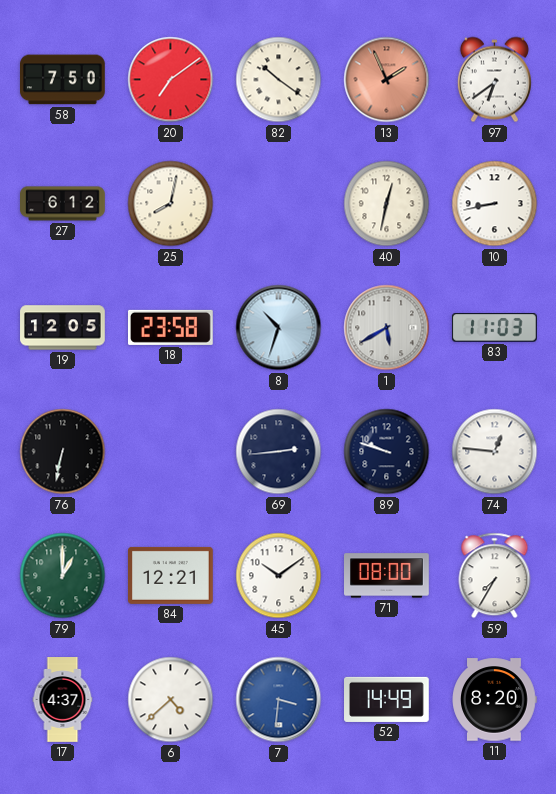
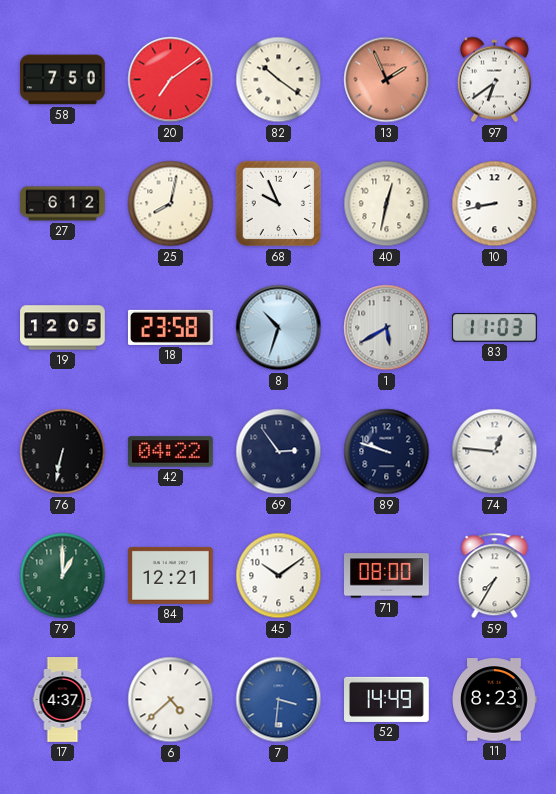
68: none -> 9:56
42: none -> 04:22
69: 2:44 -> 2:54
11: 8:20 -> 8:23
